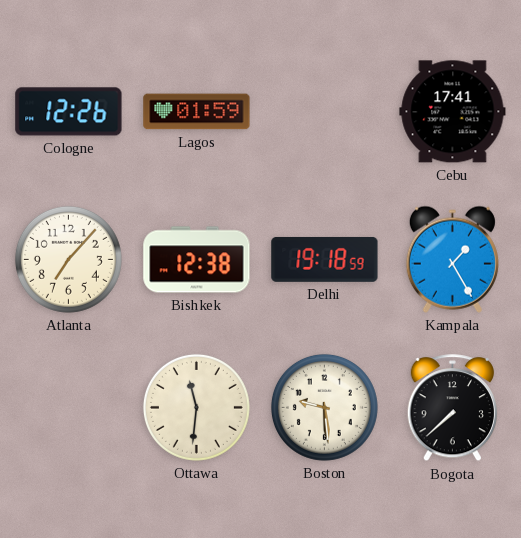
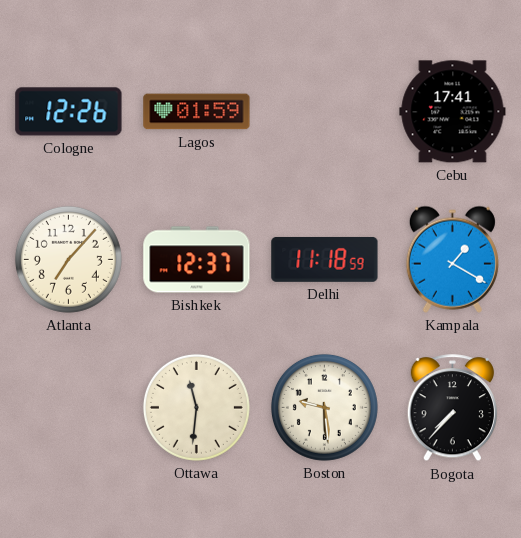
Bishkek: 12:38 -> 12:37
Delhi: 19:18 -> 11:18
Kampala: 1:25 -> 1:20
Bogota: 7:38 -> 7:37
